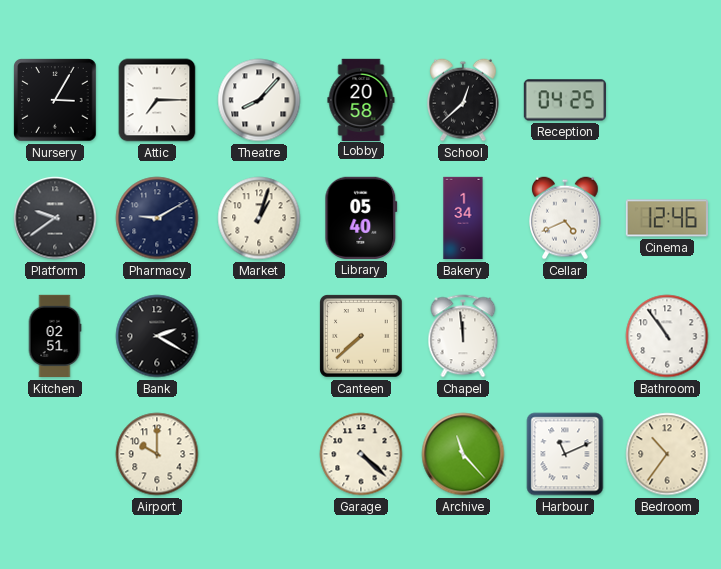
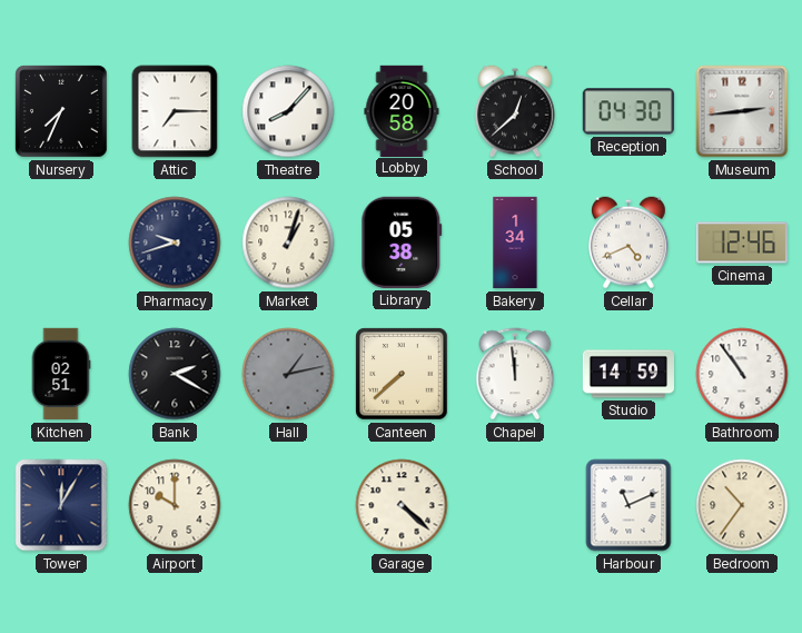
Nursery: 3:05 -> 7:34
Reception: 04:25 -> 04:30
Museum: none -> 2:44
Platform: 9:39 -> none
Pharmacy: 9:10 -> 9:42
Library: 05:40 -> 05:38
Hall: none -> 1:13
Studio: none -> 14:59
Tower: none -> 12:05
Archive: 11:23 -> none
